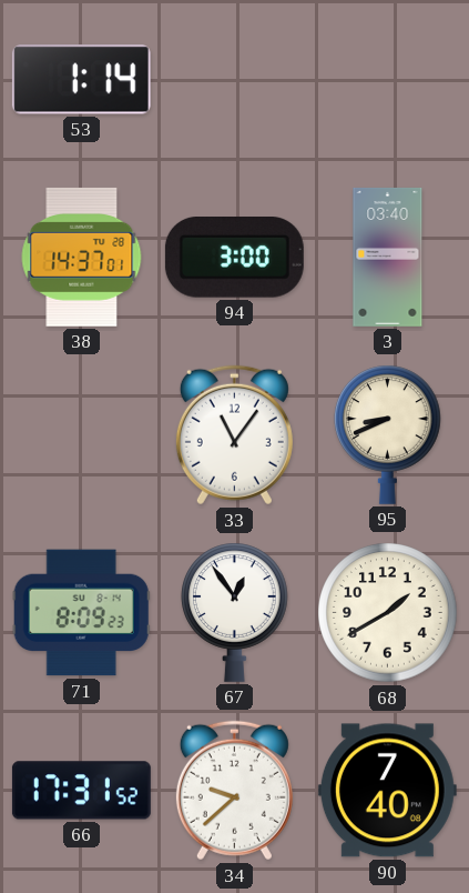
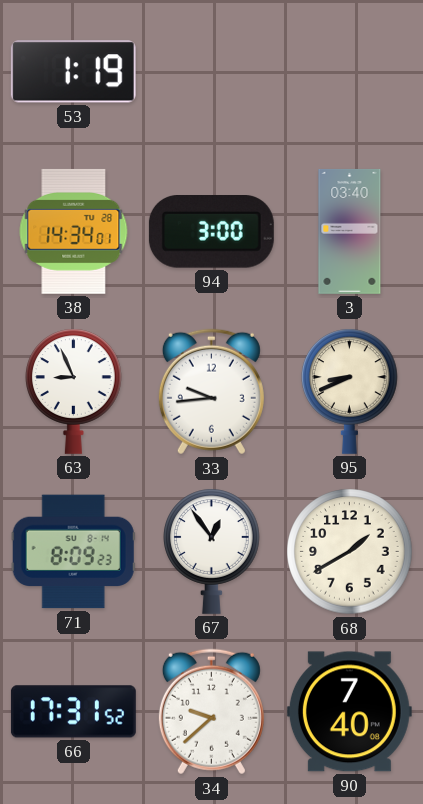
53: 1:14 -> 1:19
38: 14:37 -> 14:34
63: none -> 8:56
33: 11:06 -> 9:44
